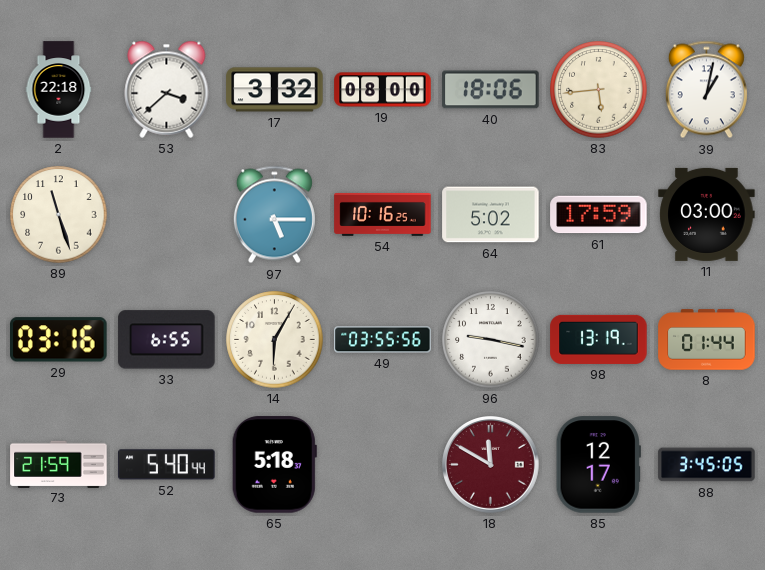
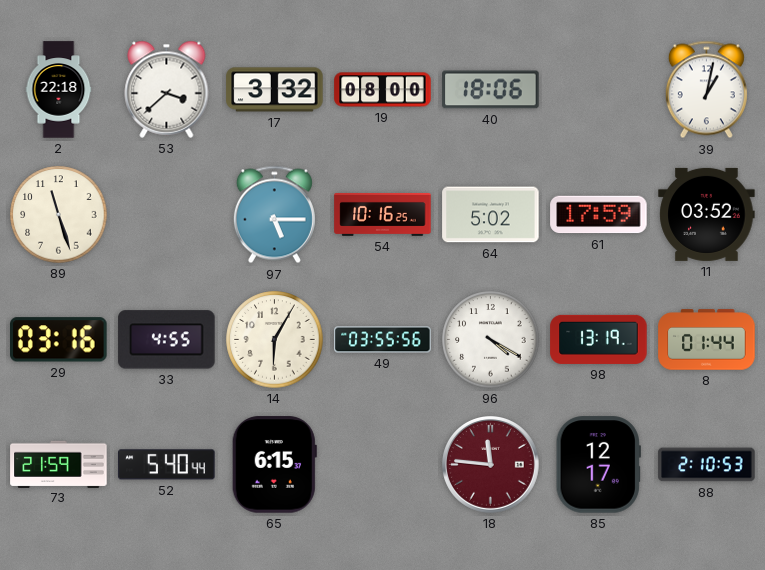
83: 5:44 -> none
11: 03:00 -> 03:52
33: 6:55 -> 4:55
96: 9:17 -> 4:20
65: 5:18 -> 6:15
18: 11:50 -> 11:46
88: 3:45 -> 2:10
